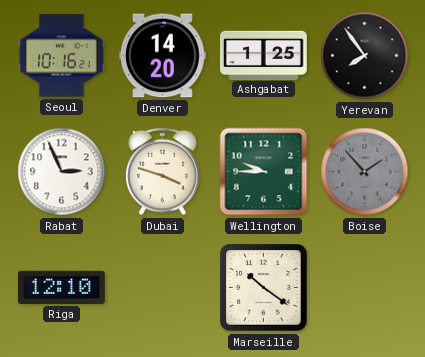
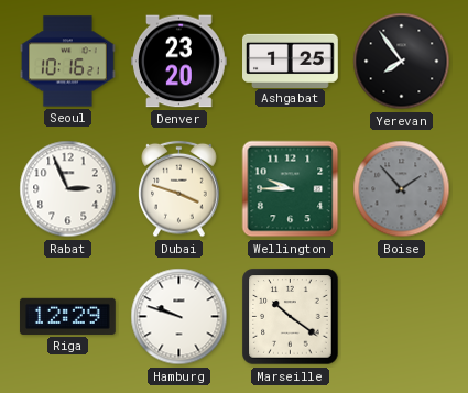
Denver: 14:20 -> 23:20
Riga: 12:10 -> 12:29
Hamburg: none -> 9:48
